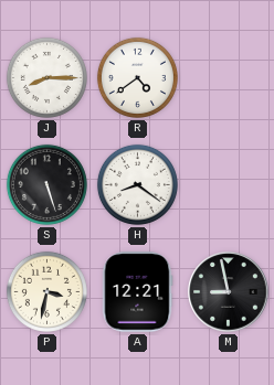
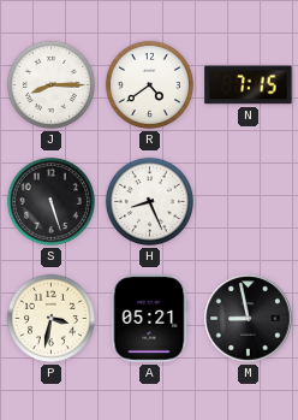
N: none -> 7:15
H: 8:21 -> 8:26
A: 12:21 -> 05:21
